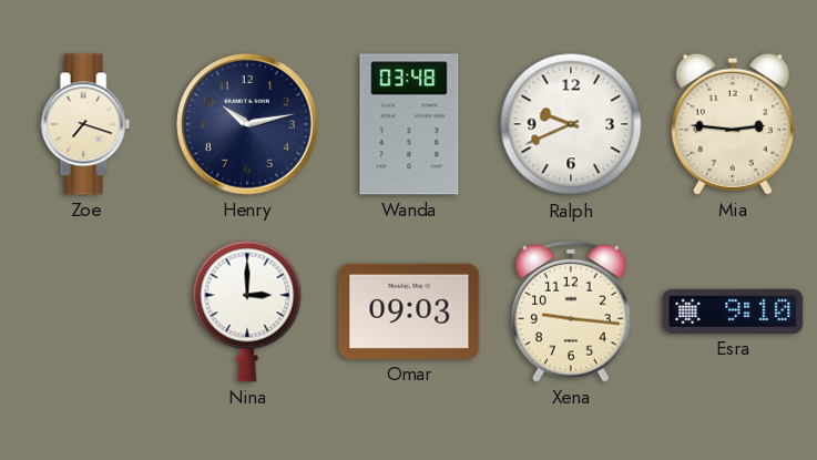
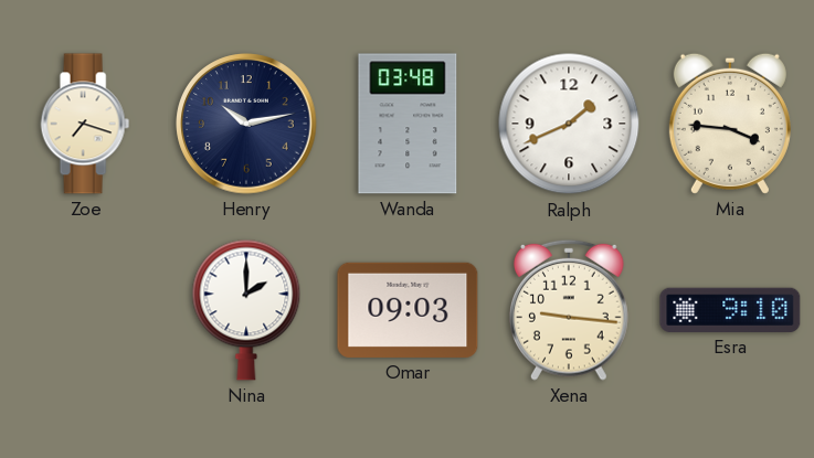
Ralph: 9:41 -> 1:41
Mia: 2:46 -> 3:46
Nina: 3:00 -> 2:00
